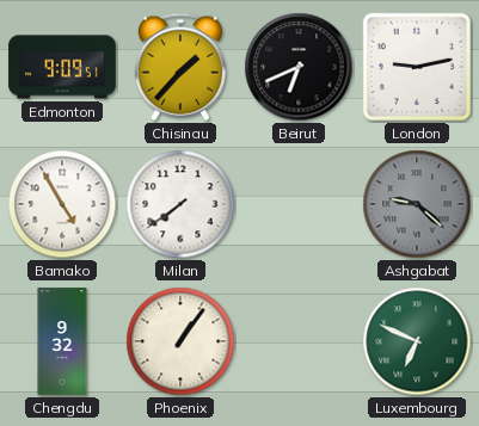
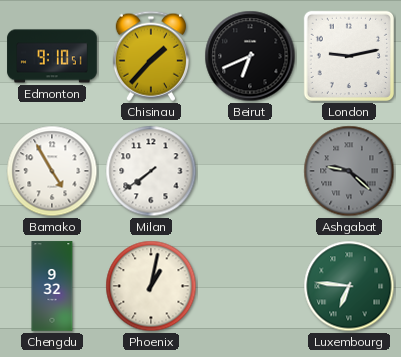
Edmonton: 9:09 -> 9:10
Phoenix: 1:06 -> 1:02
Luxembourg: 6:49 -> 6:46
